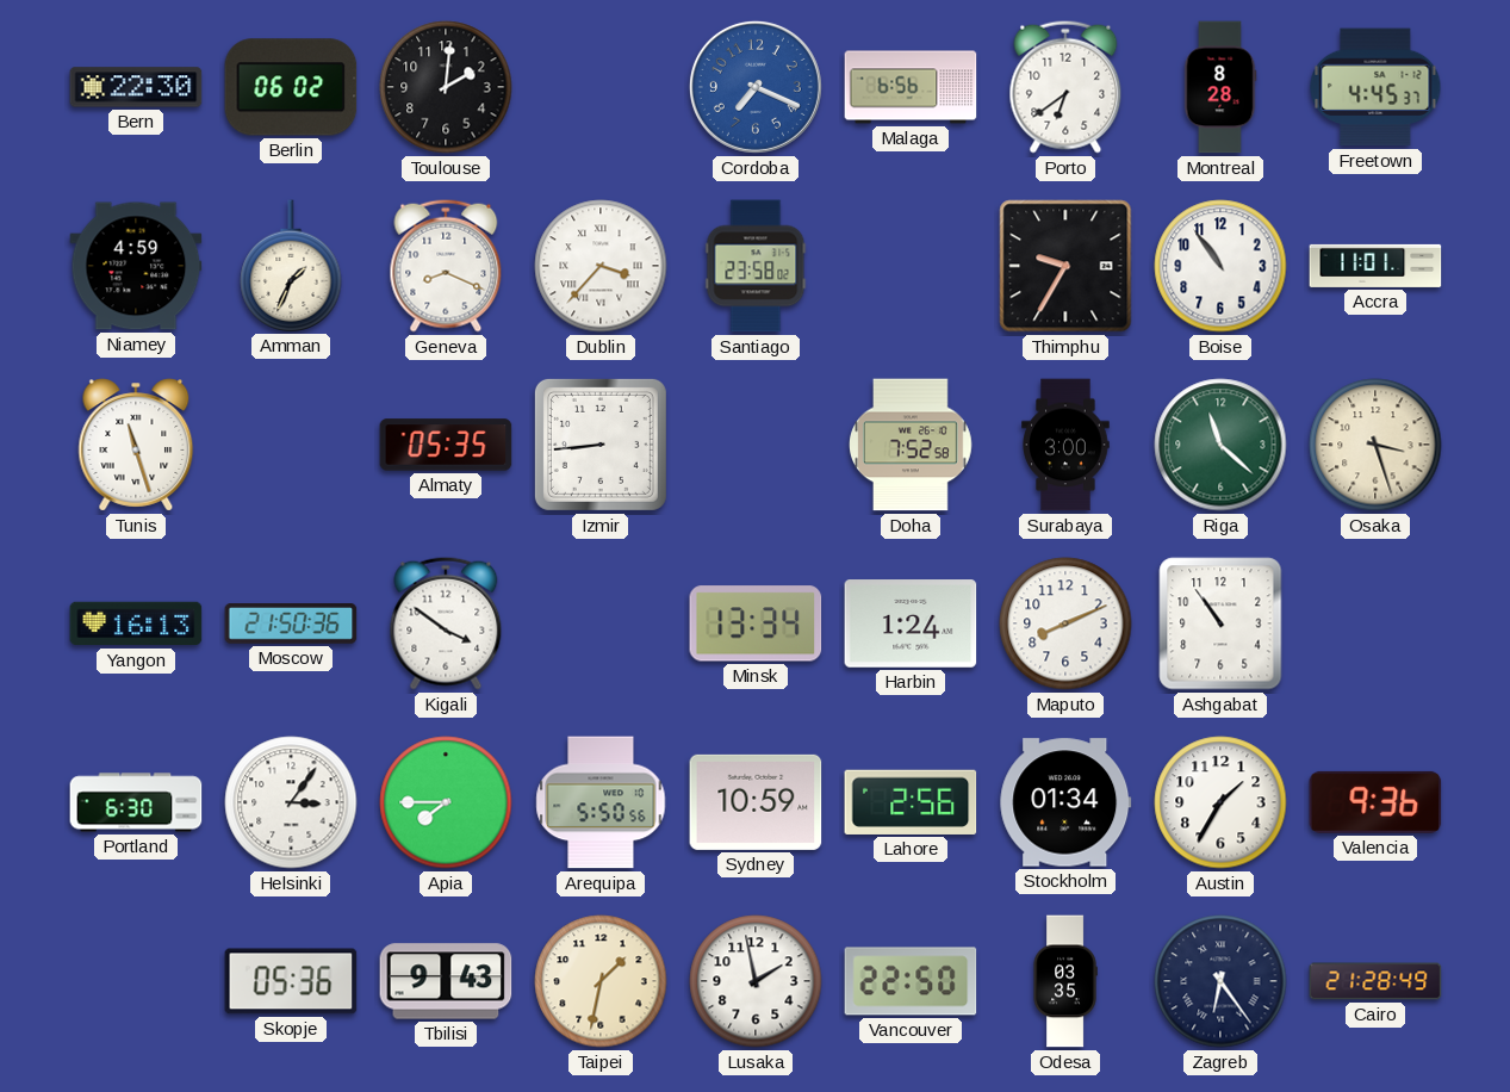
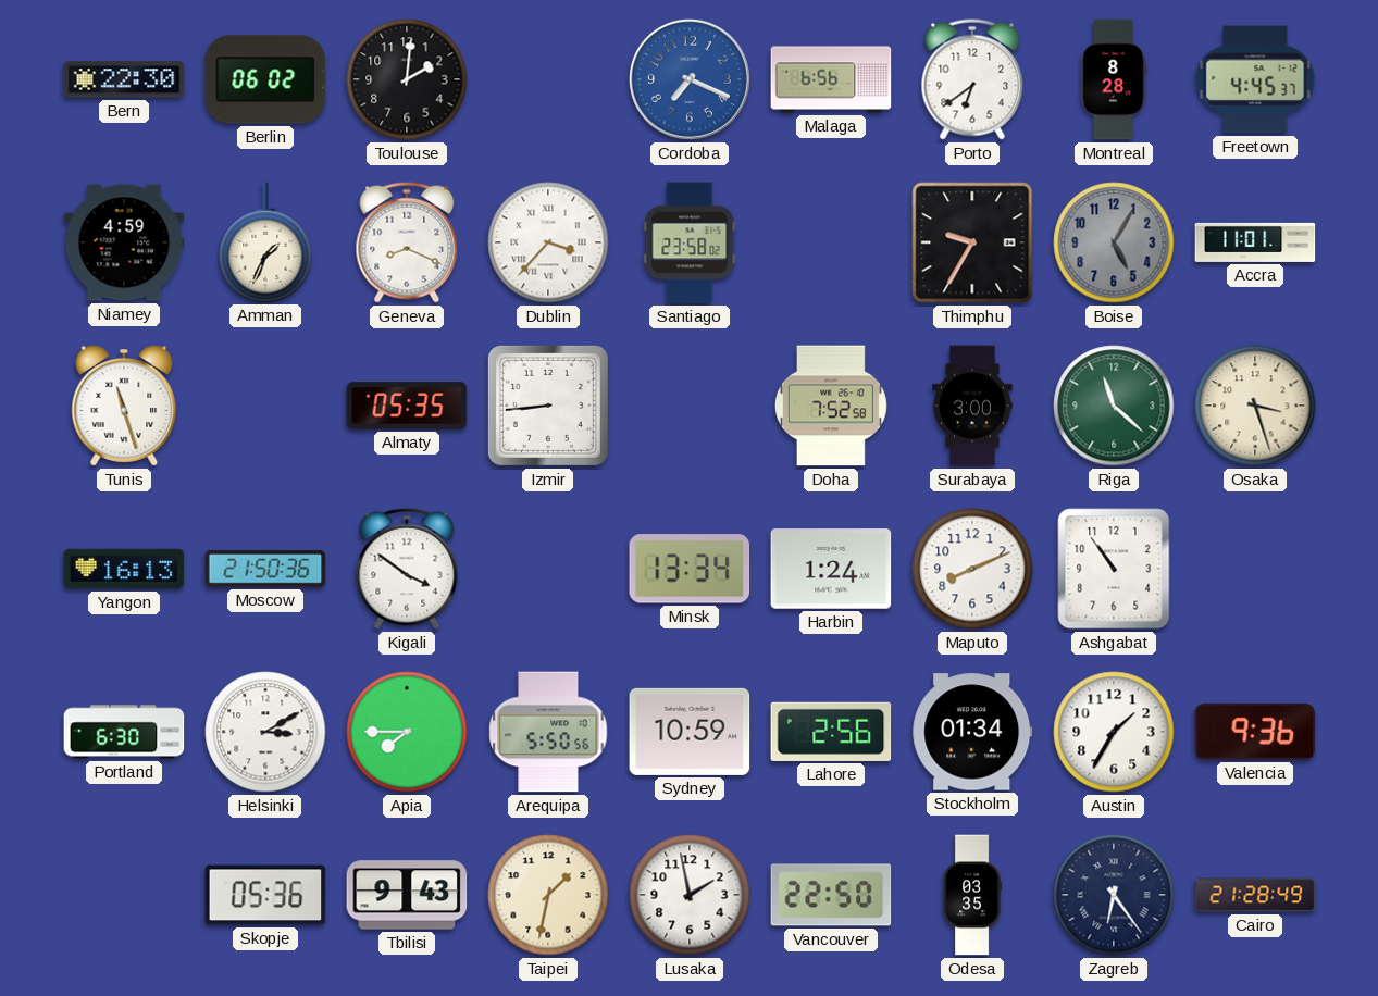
Boise: 10:54 -> 5:05
Boise dial: white -> grey
Helsinki: 3:06 -> 3:10
